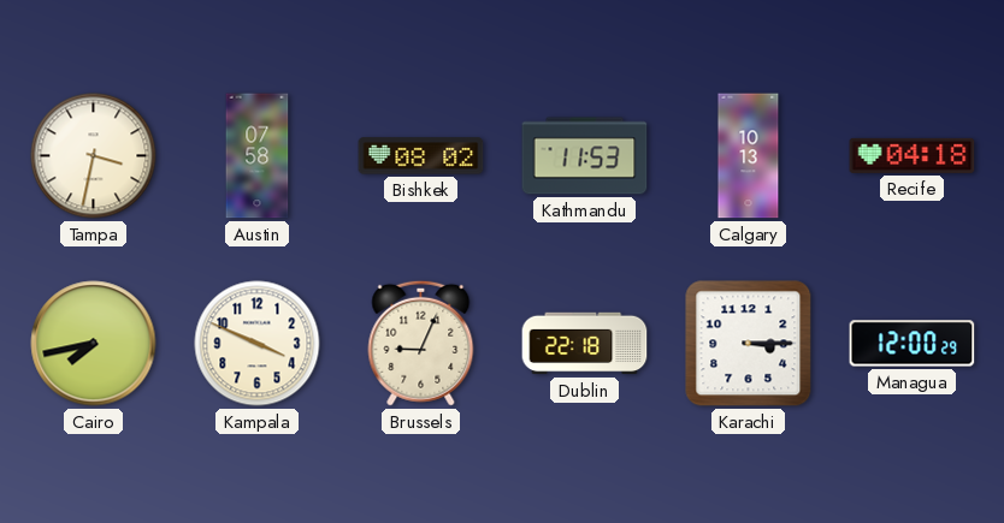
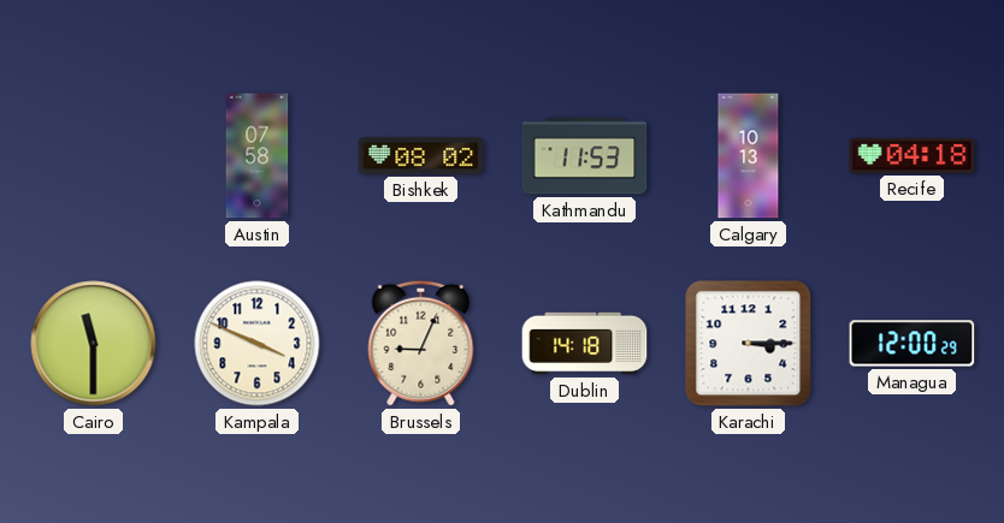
Tampa: 3:32 -> none
Cairo: 7:43 -> 11:30
Dublin: 22:18 -> 14:18
